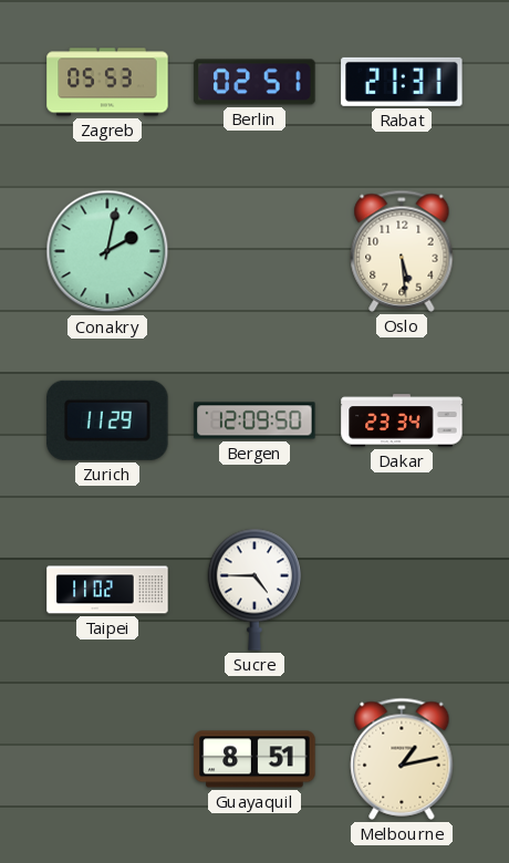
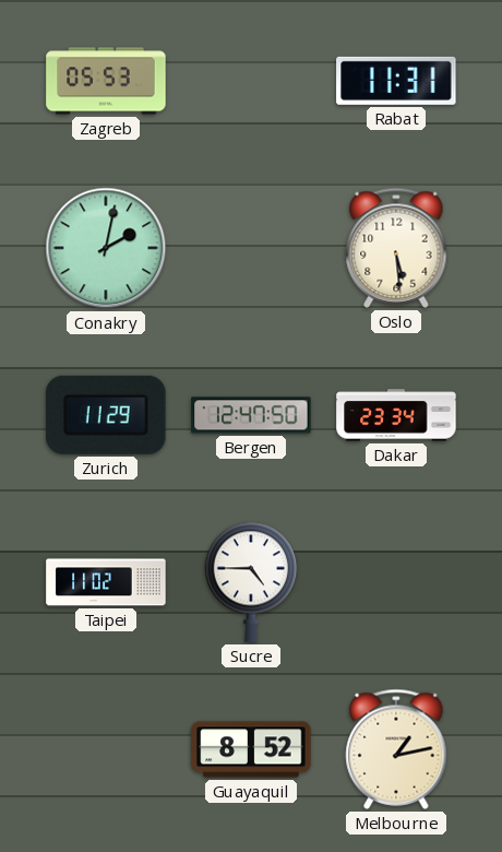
Berlin: 02:51 -> none
Rabat: 21:31 -> 11:31
Bergen: 12:09 -> 12:47
Guayaquil: 8:51 -> 8:52
